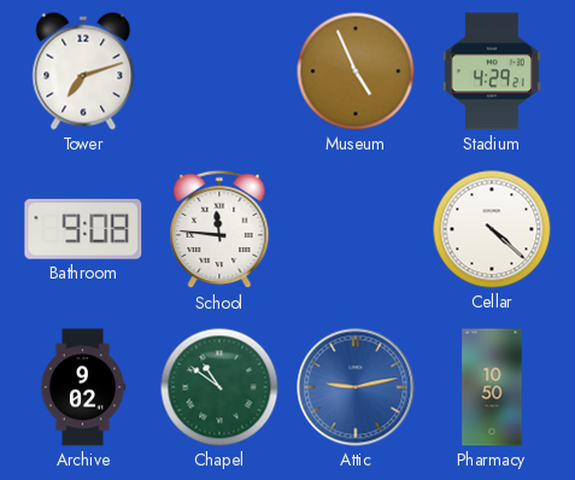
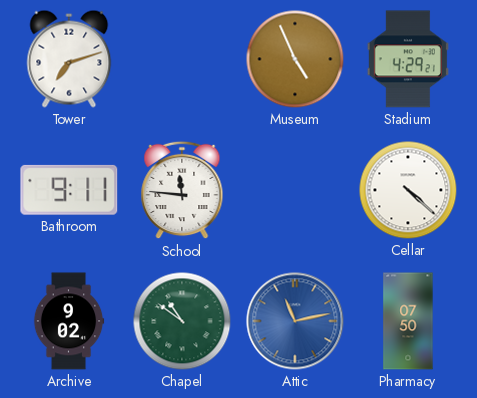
Bathroom: 9:08 -> 9:11
Attic: 9:13 -> 11:13
Pharmacy: 10:50 -> 07:50
